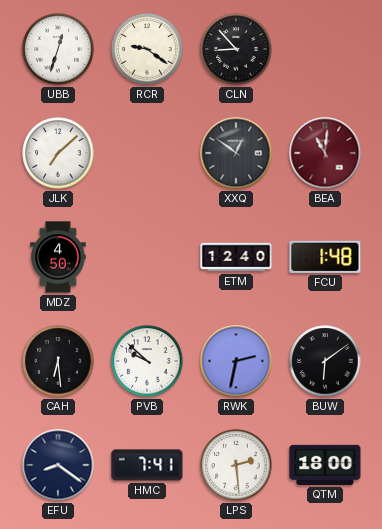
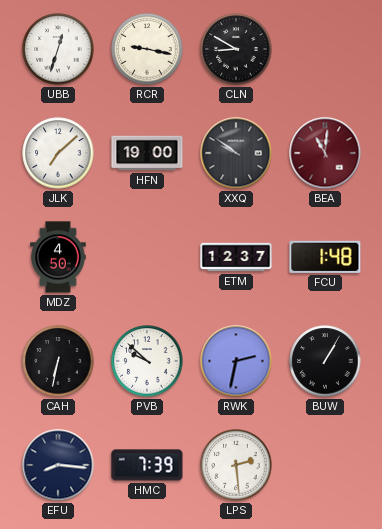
RCR: 9:21 -> 9:17
CLN: 8:53 -> 8:50
HFN: none -> 19:00
XXQ: 12:51 -> 9:51
ETM: 12:40 -> 12:37
CAH: 6:29 -> 6:32
BUW: 6:09 -> 1:05
EFU: 8:21 -> 8:16
HMC: 7:41 -> 7:39
QTM: 18:00 -> none
